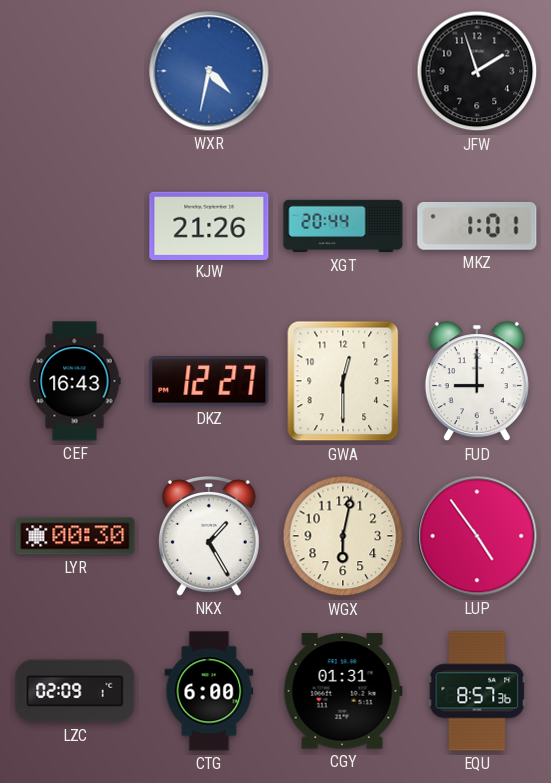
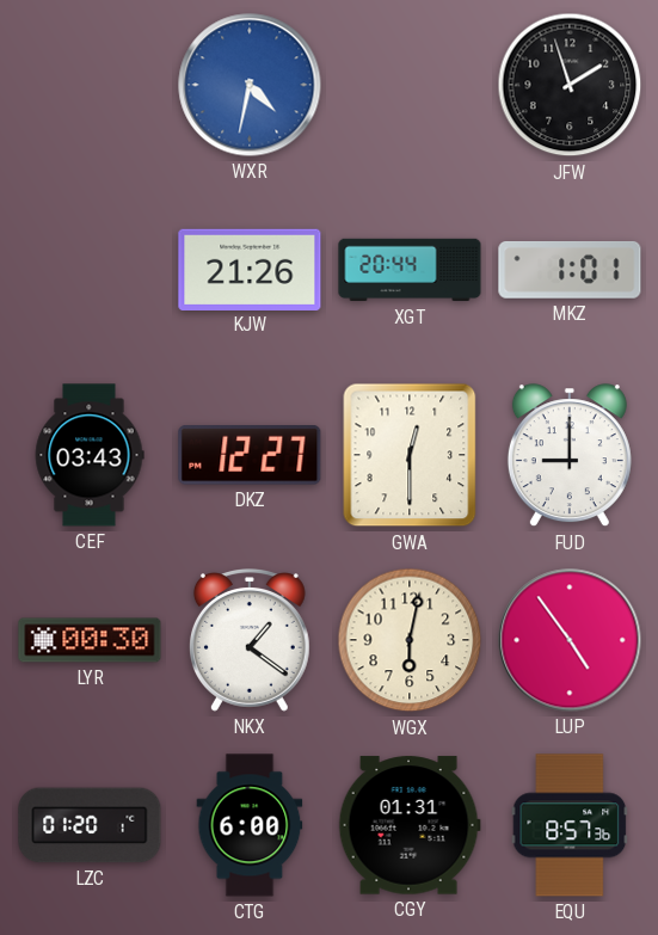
CEF: 16:43 -> 03:43
NKX: 1:25 -> 1:21
LZC: 02:09 -> 01:20
